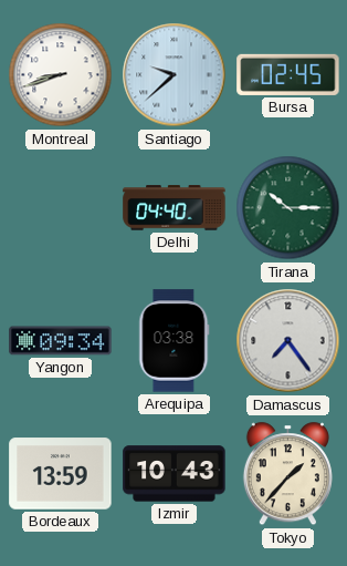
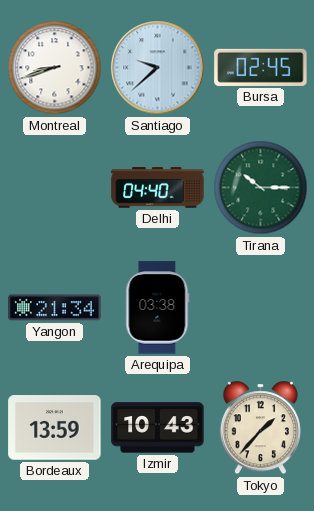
Yangon: 09:34 -> 21:34
Damascus: 7:24 -> none
